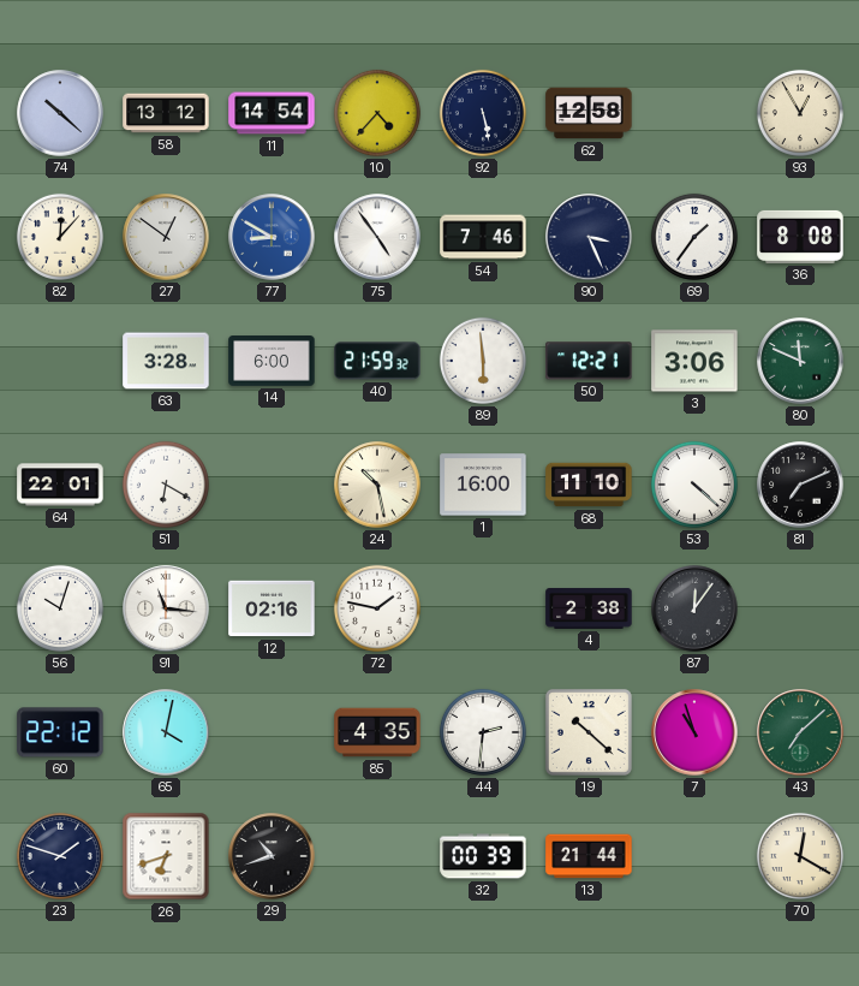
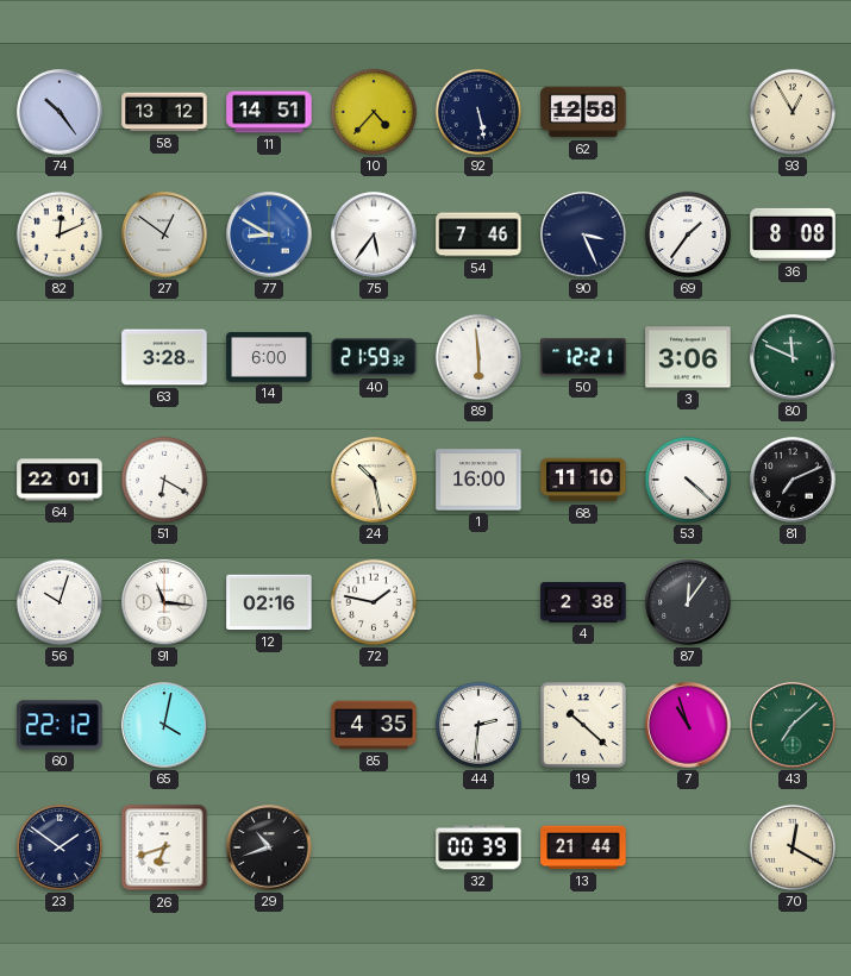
74: 10:22 -> 10:24
11: 14:54 -> 14:51
82: 12:07 -> 12:11
75: 4:54 -> 5:36
23: 1:48 -> 1:51
